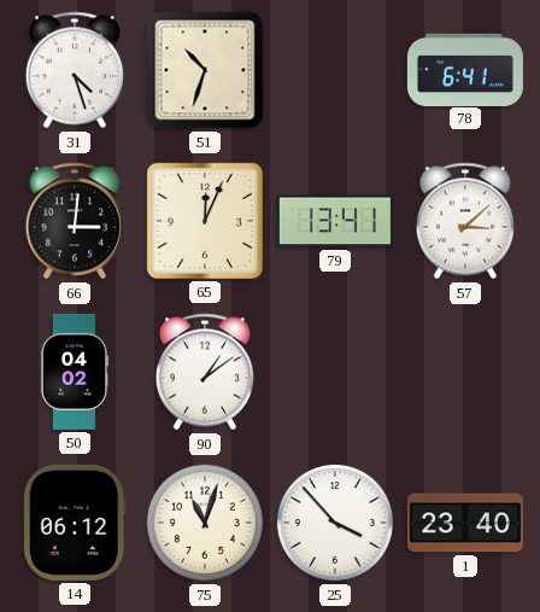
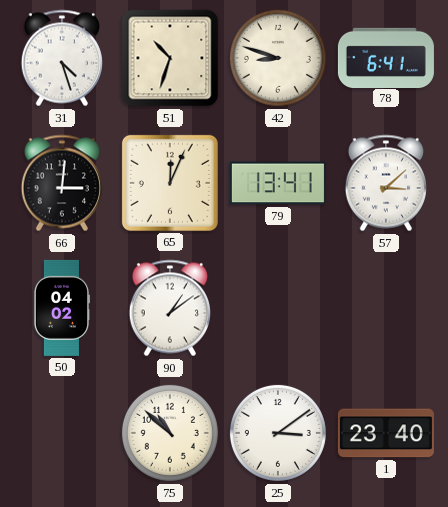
42: none -> 8:48
14: 06:12 -> none
75: 11:03 -> 10:52
25: 3:53 -> 3:09
